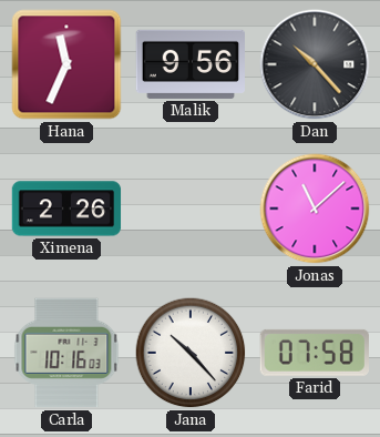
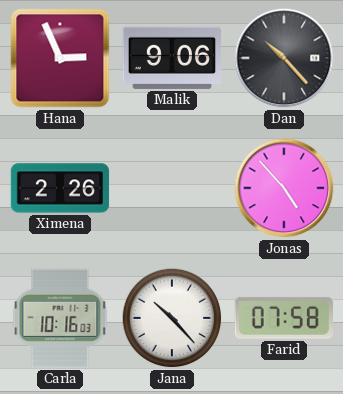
Hana: 11:34 -> 2:56
Malik: 9:56 -> 9:06
Jonas: 11:08 -> 4:53
